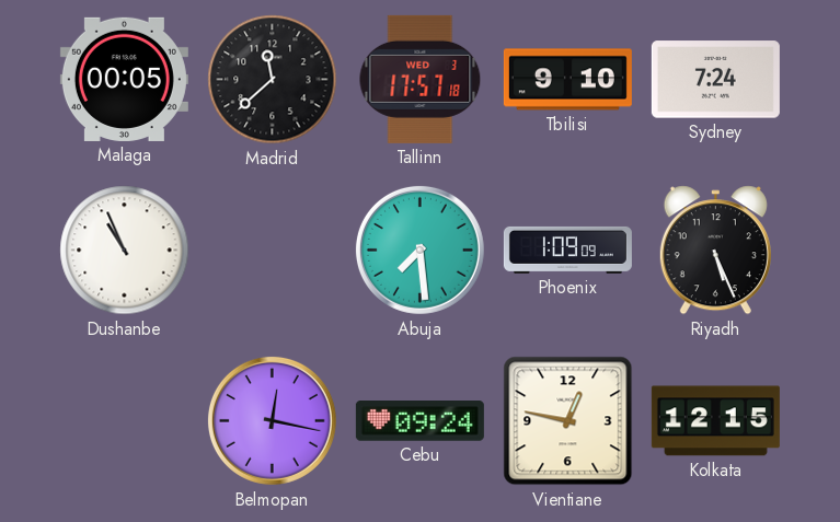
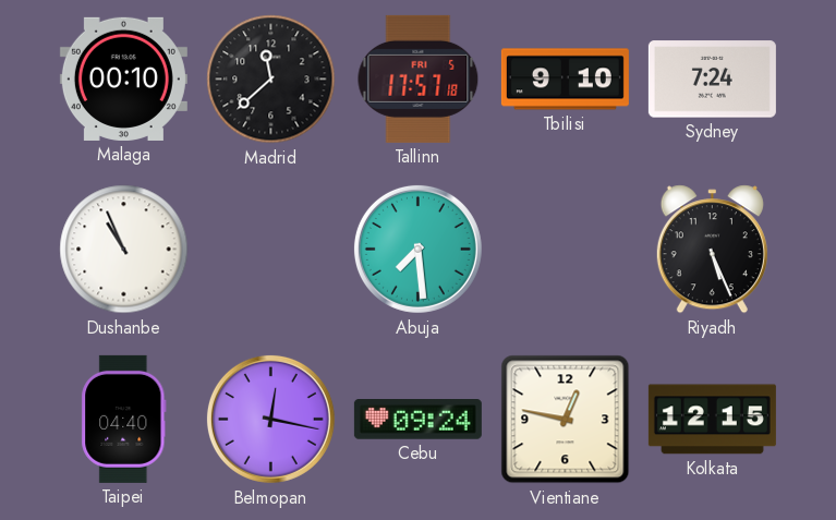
Malaga: 00:05 -> 00:10
Tallinn date: WED 3 -> FRI 5
Phoenix: 1:09 -> none
Taipei: none -> 04:40
